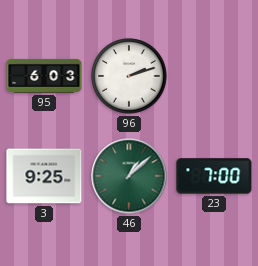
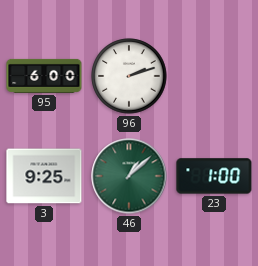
95: 6:03 -> 6:00
23: 7:00 -> 1:00
